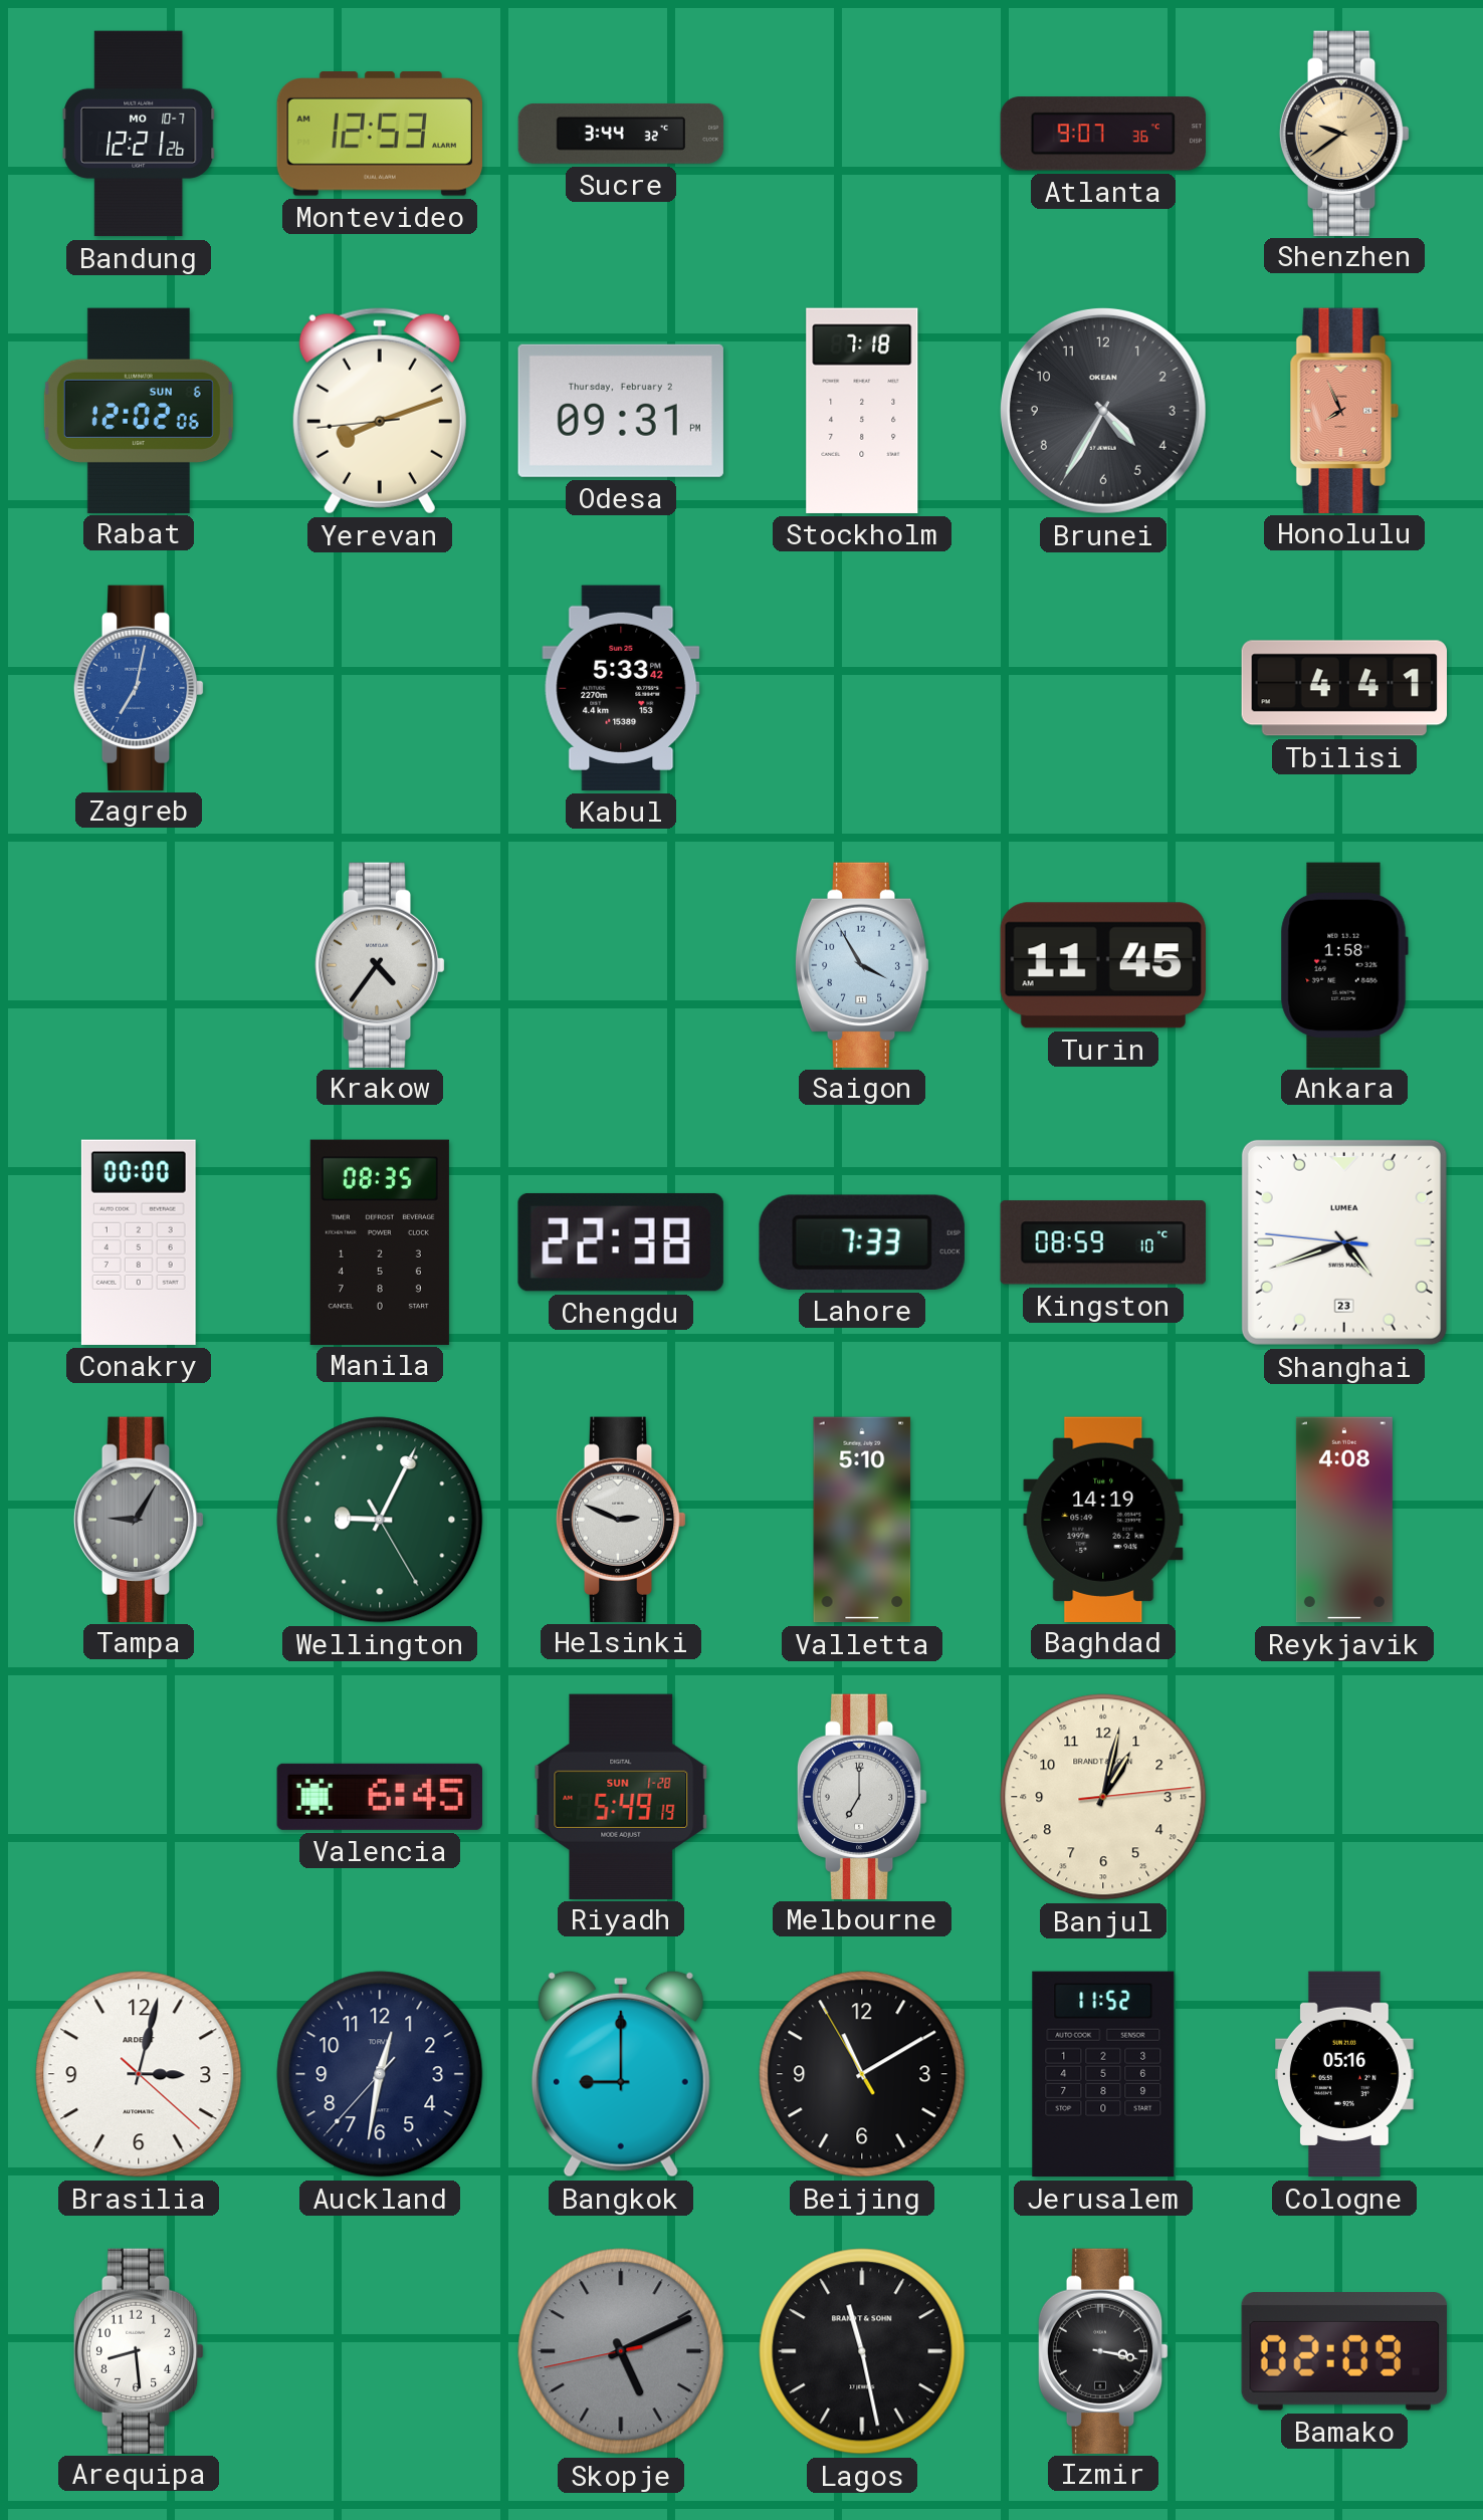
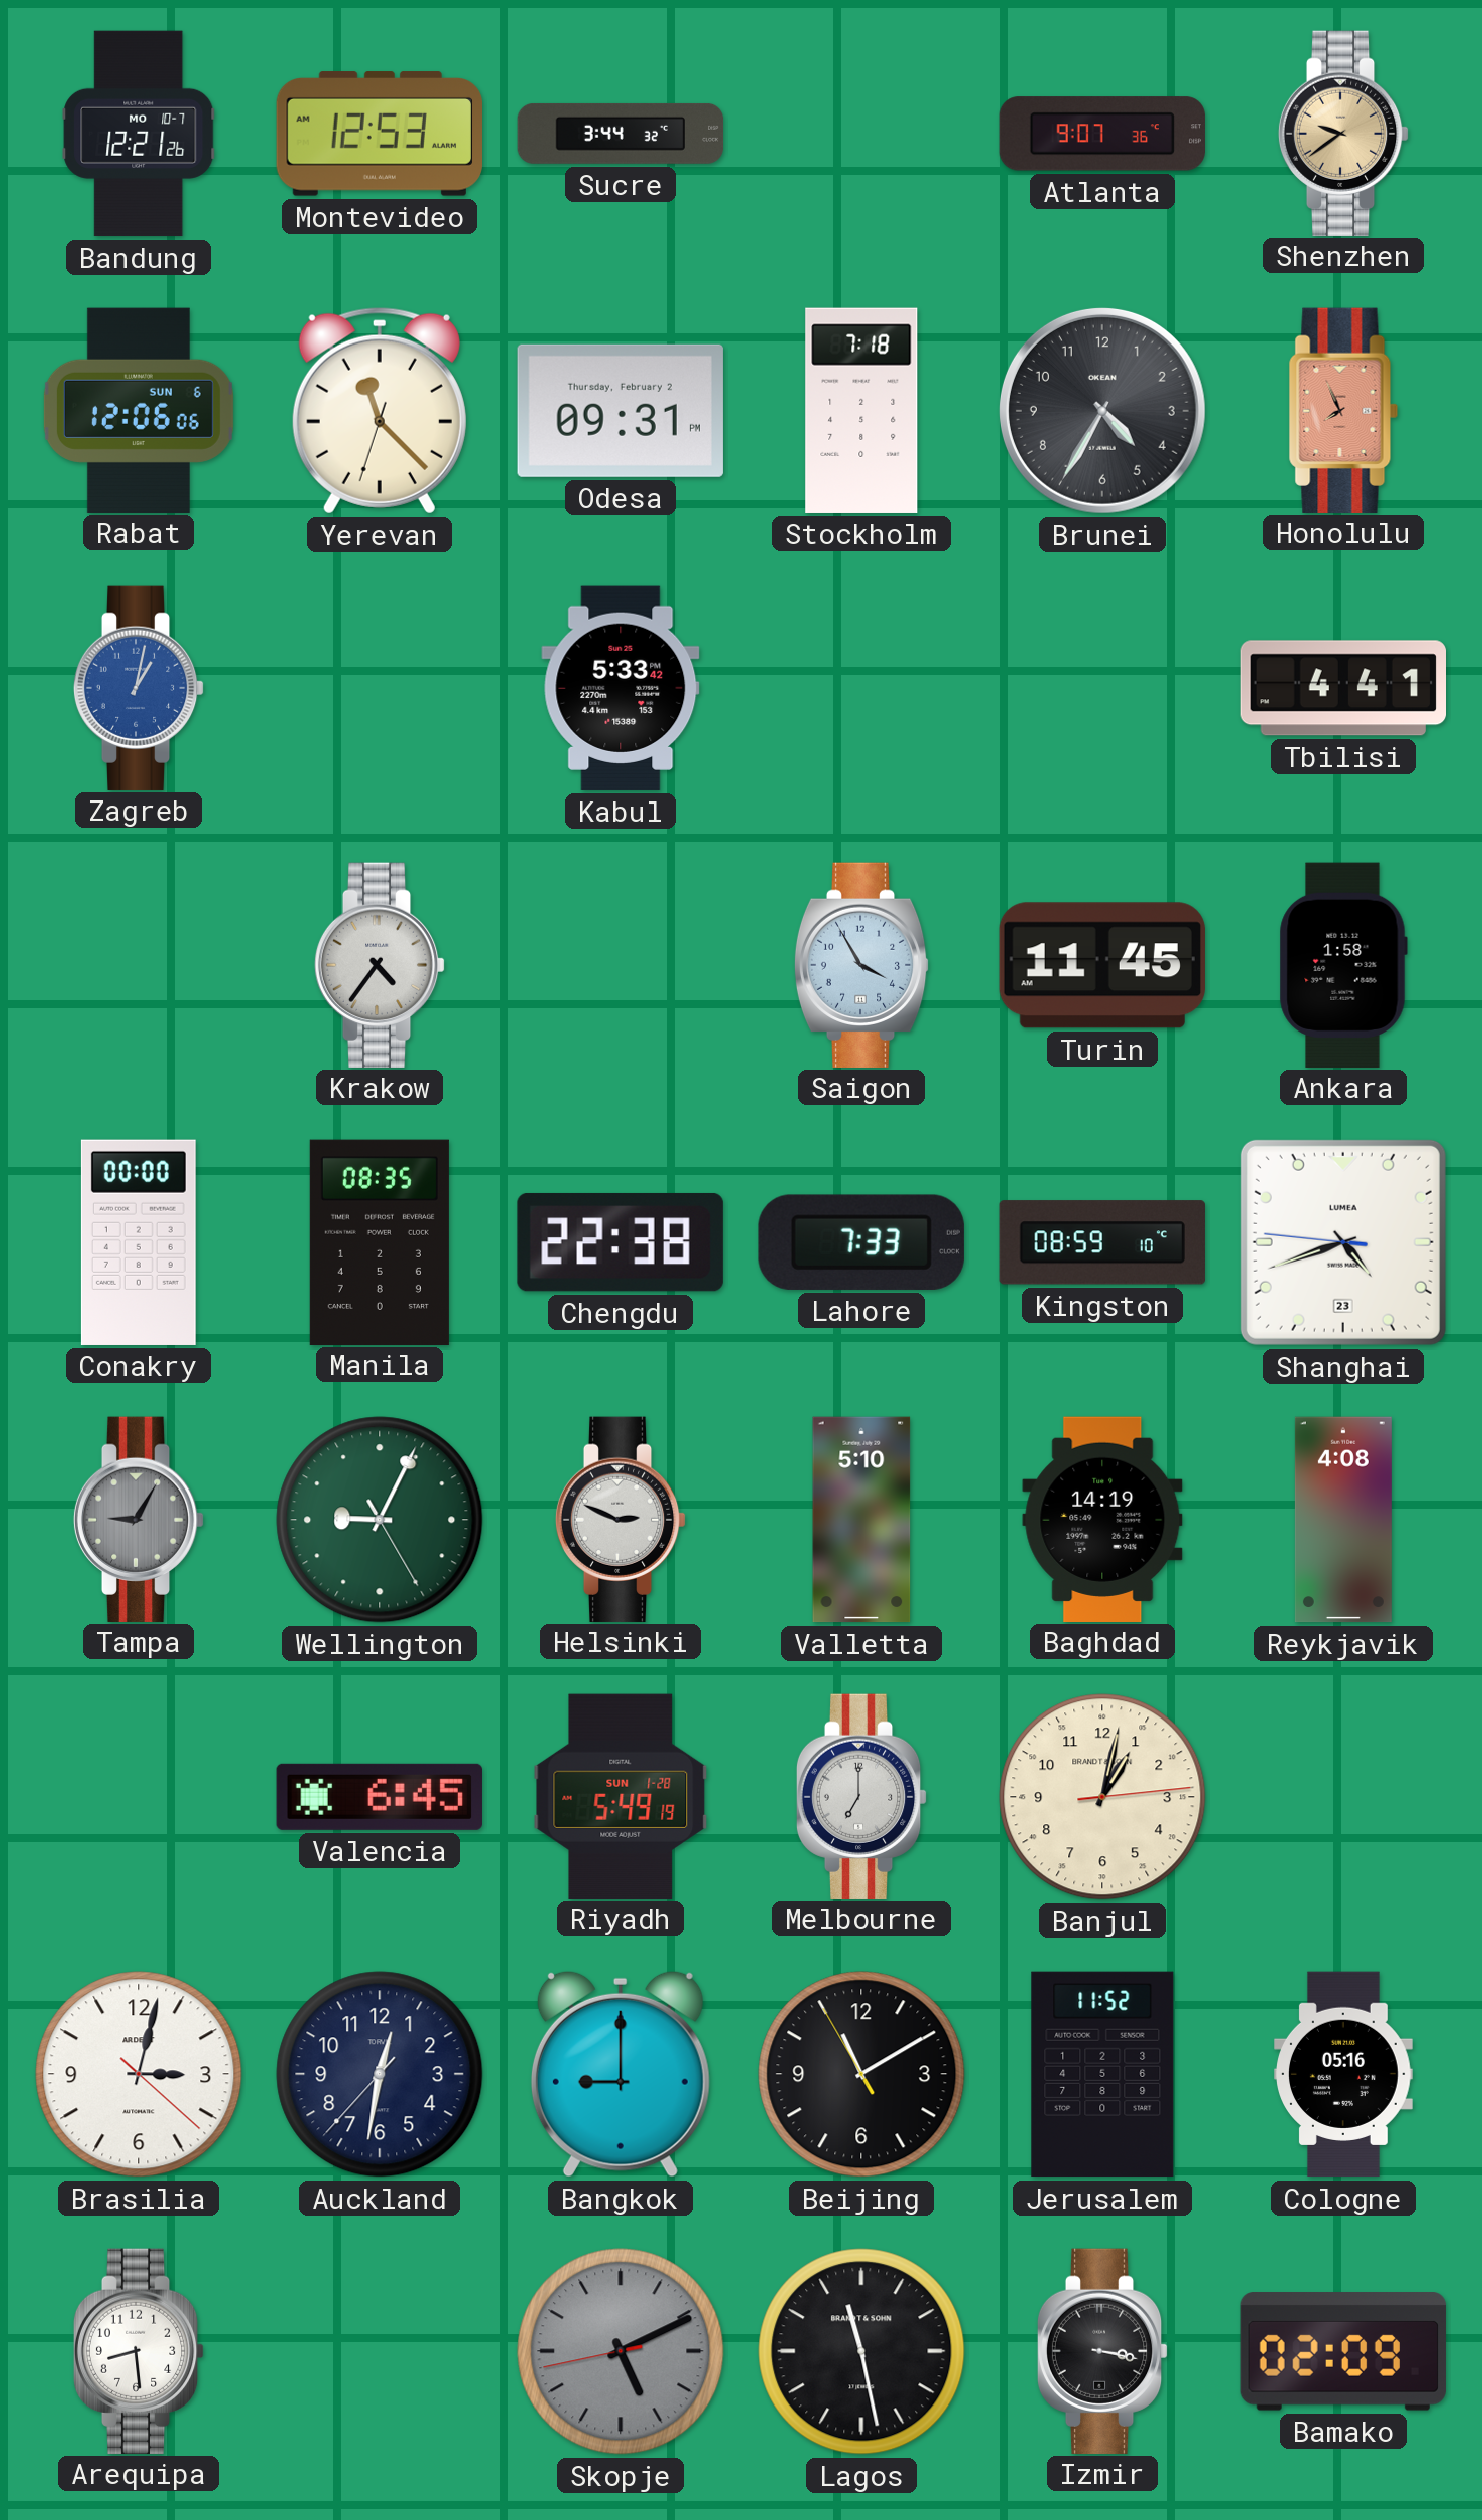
Rabat: 12:02 -> 12:06
Yerevan: 8:11 -> 11:22
Zagreb: 7:02 -> 1:02
